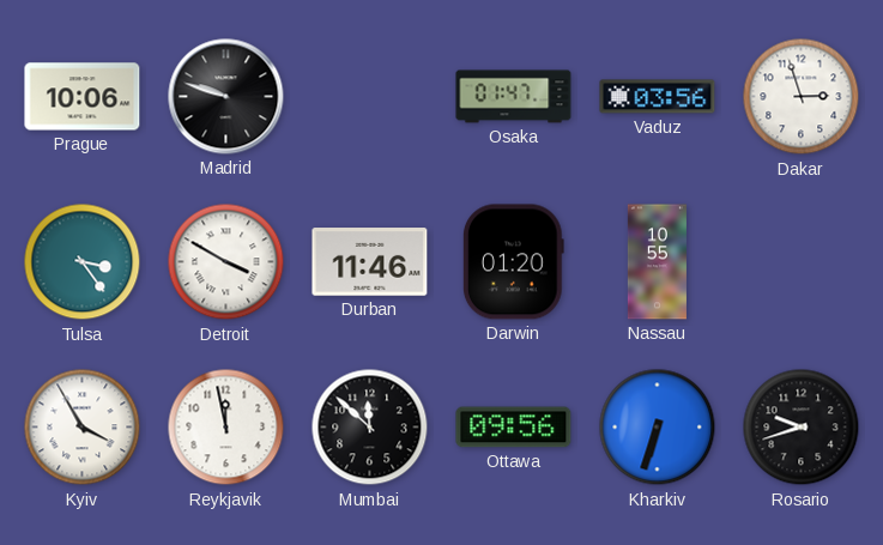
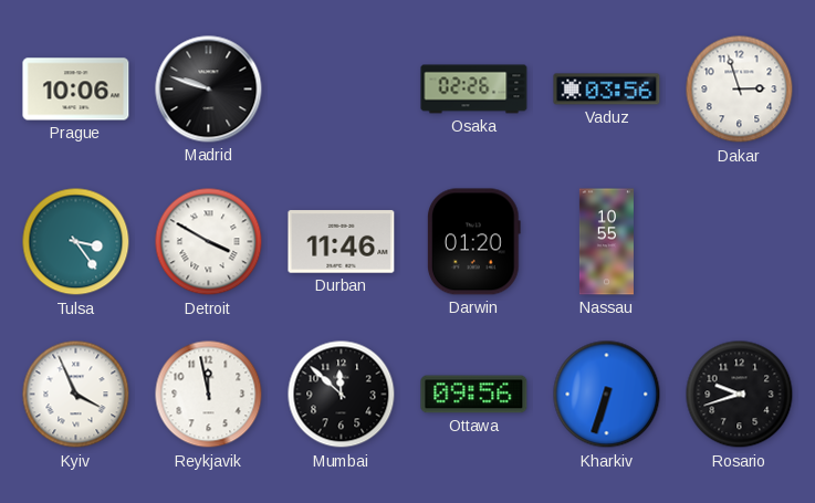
Osaka: 01:47 -> 02:26
Kyiv: 3:55 -> 3:56
